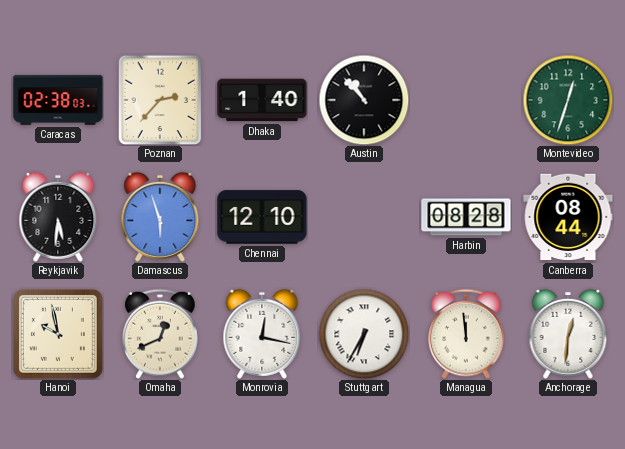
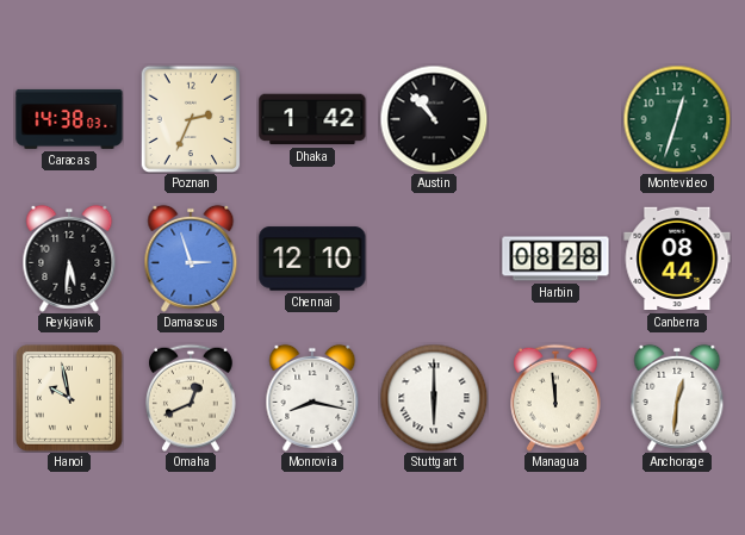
Caracas: 02:38 -> 14:38
Poznan: 2:37 -> 2:34
Dhaka: 1:40 -> 1:42
Damascus: 5:57 -> 2:57
Monrovia: 12:17 -> 8:17
Stuttgart: 6:35 -> 6:00
